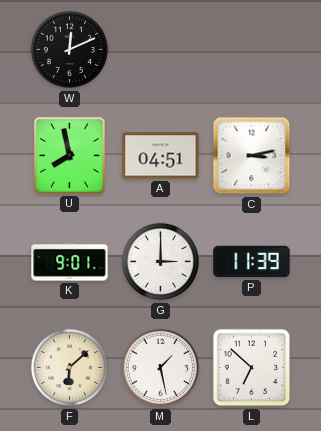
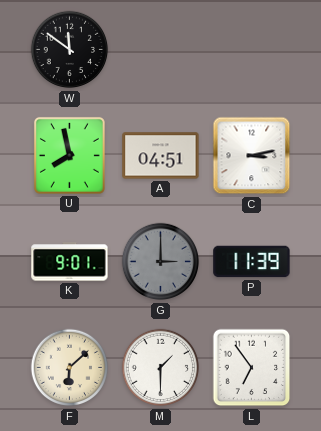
W: 12:11 -> 11:51
G dial: white -> grey
M: 1:28 -> 1:30
L: 6:52 -> 6:54
